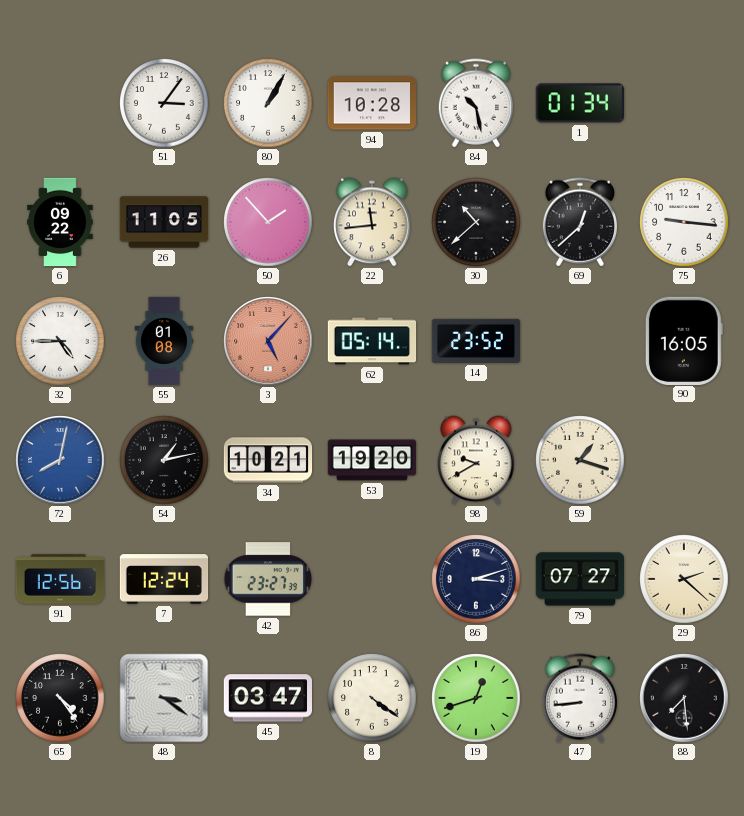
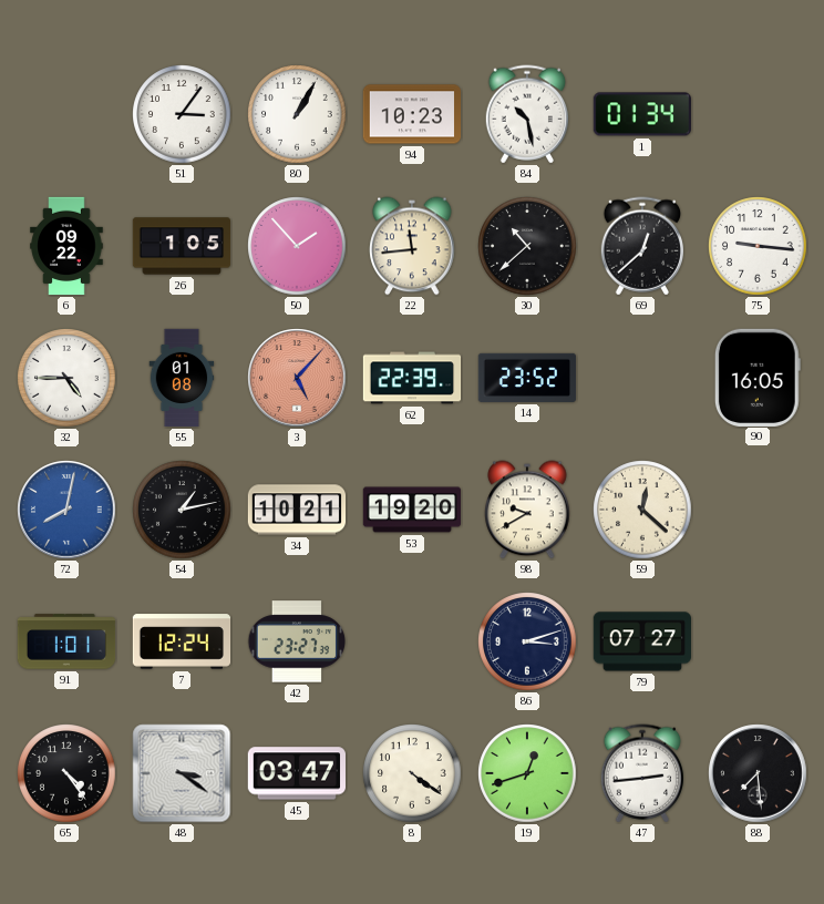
94: 10:28 -> 10:23
26: 11:05 -> 1:05
62: 05:14 -> 22:39
59: 1:18 -> 12:22
91: 12:56 -> 1:01
29: 2:22 -> none
47: 8:44 -> 2:44
